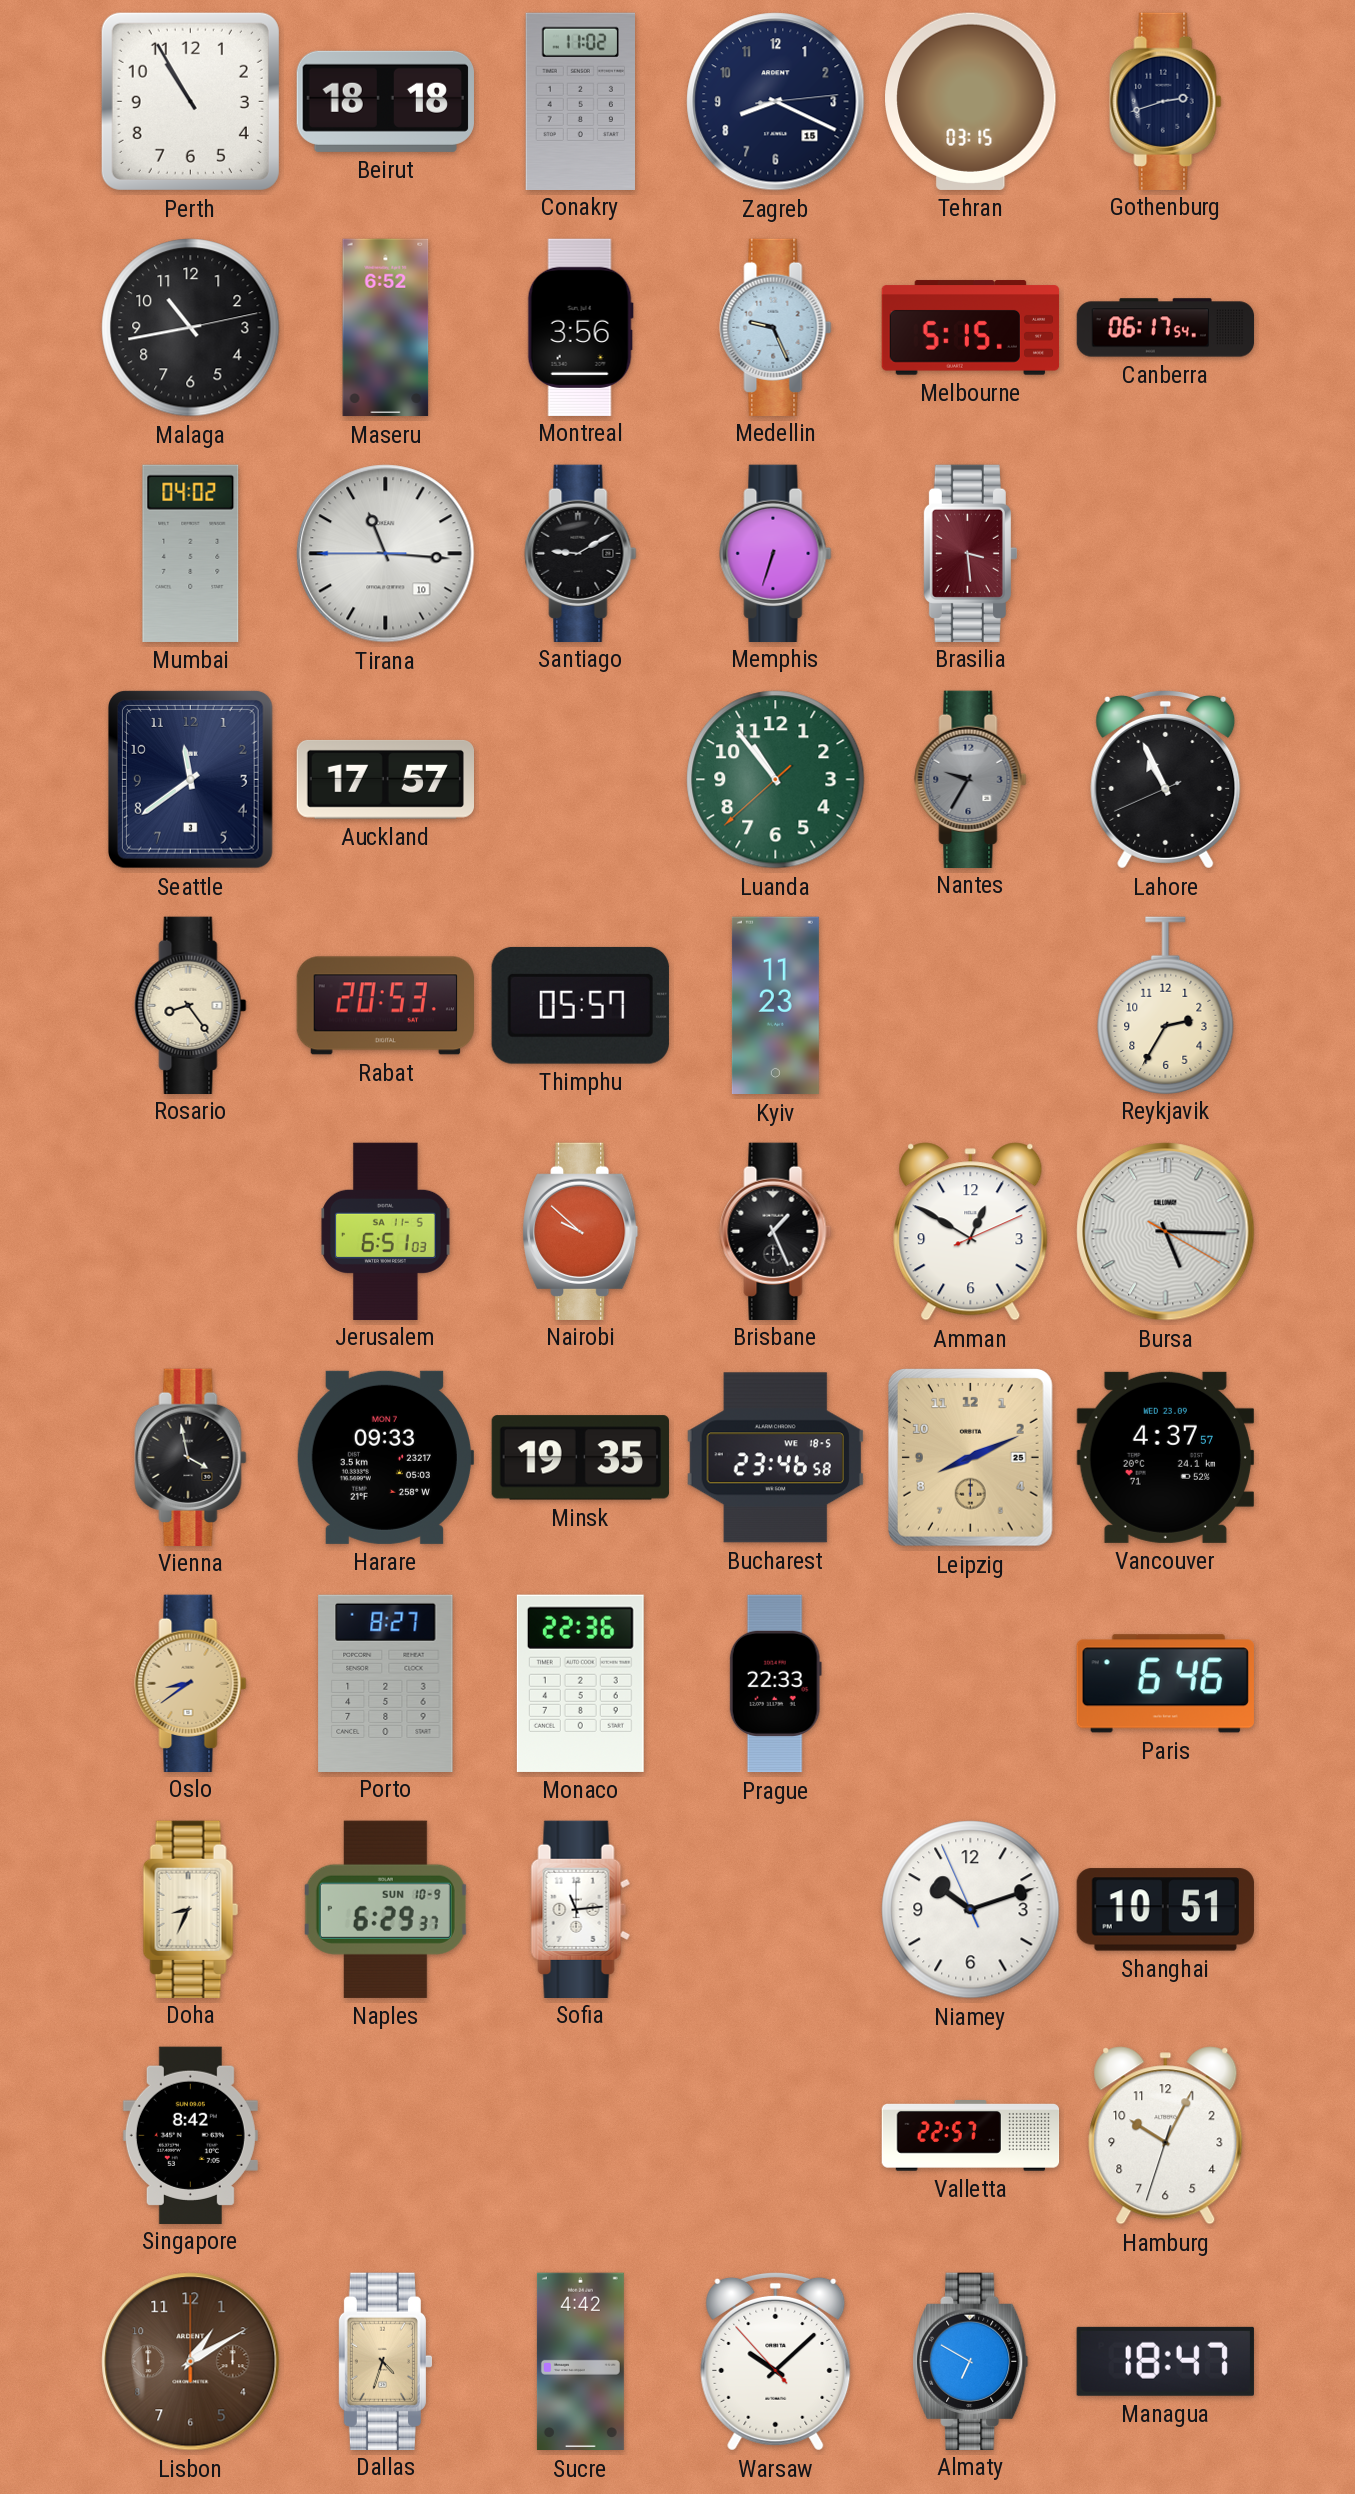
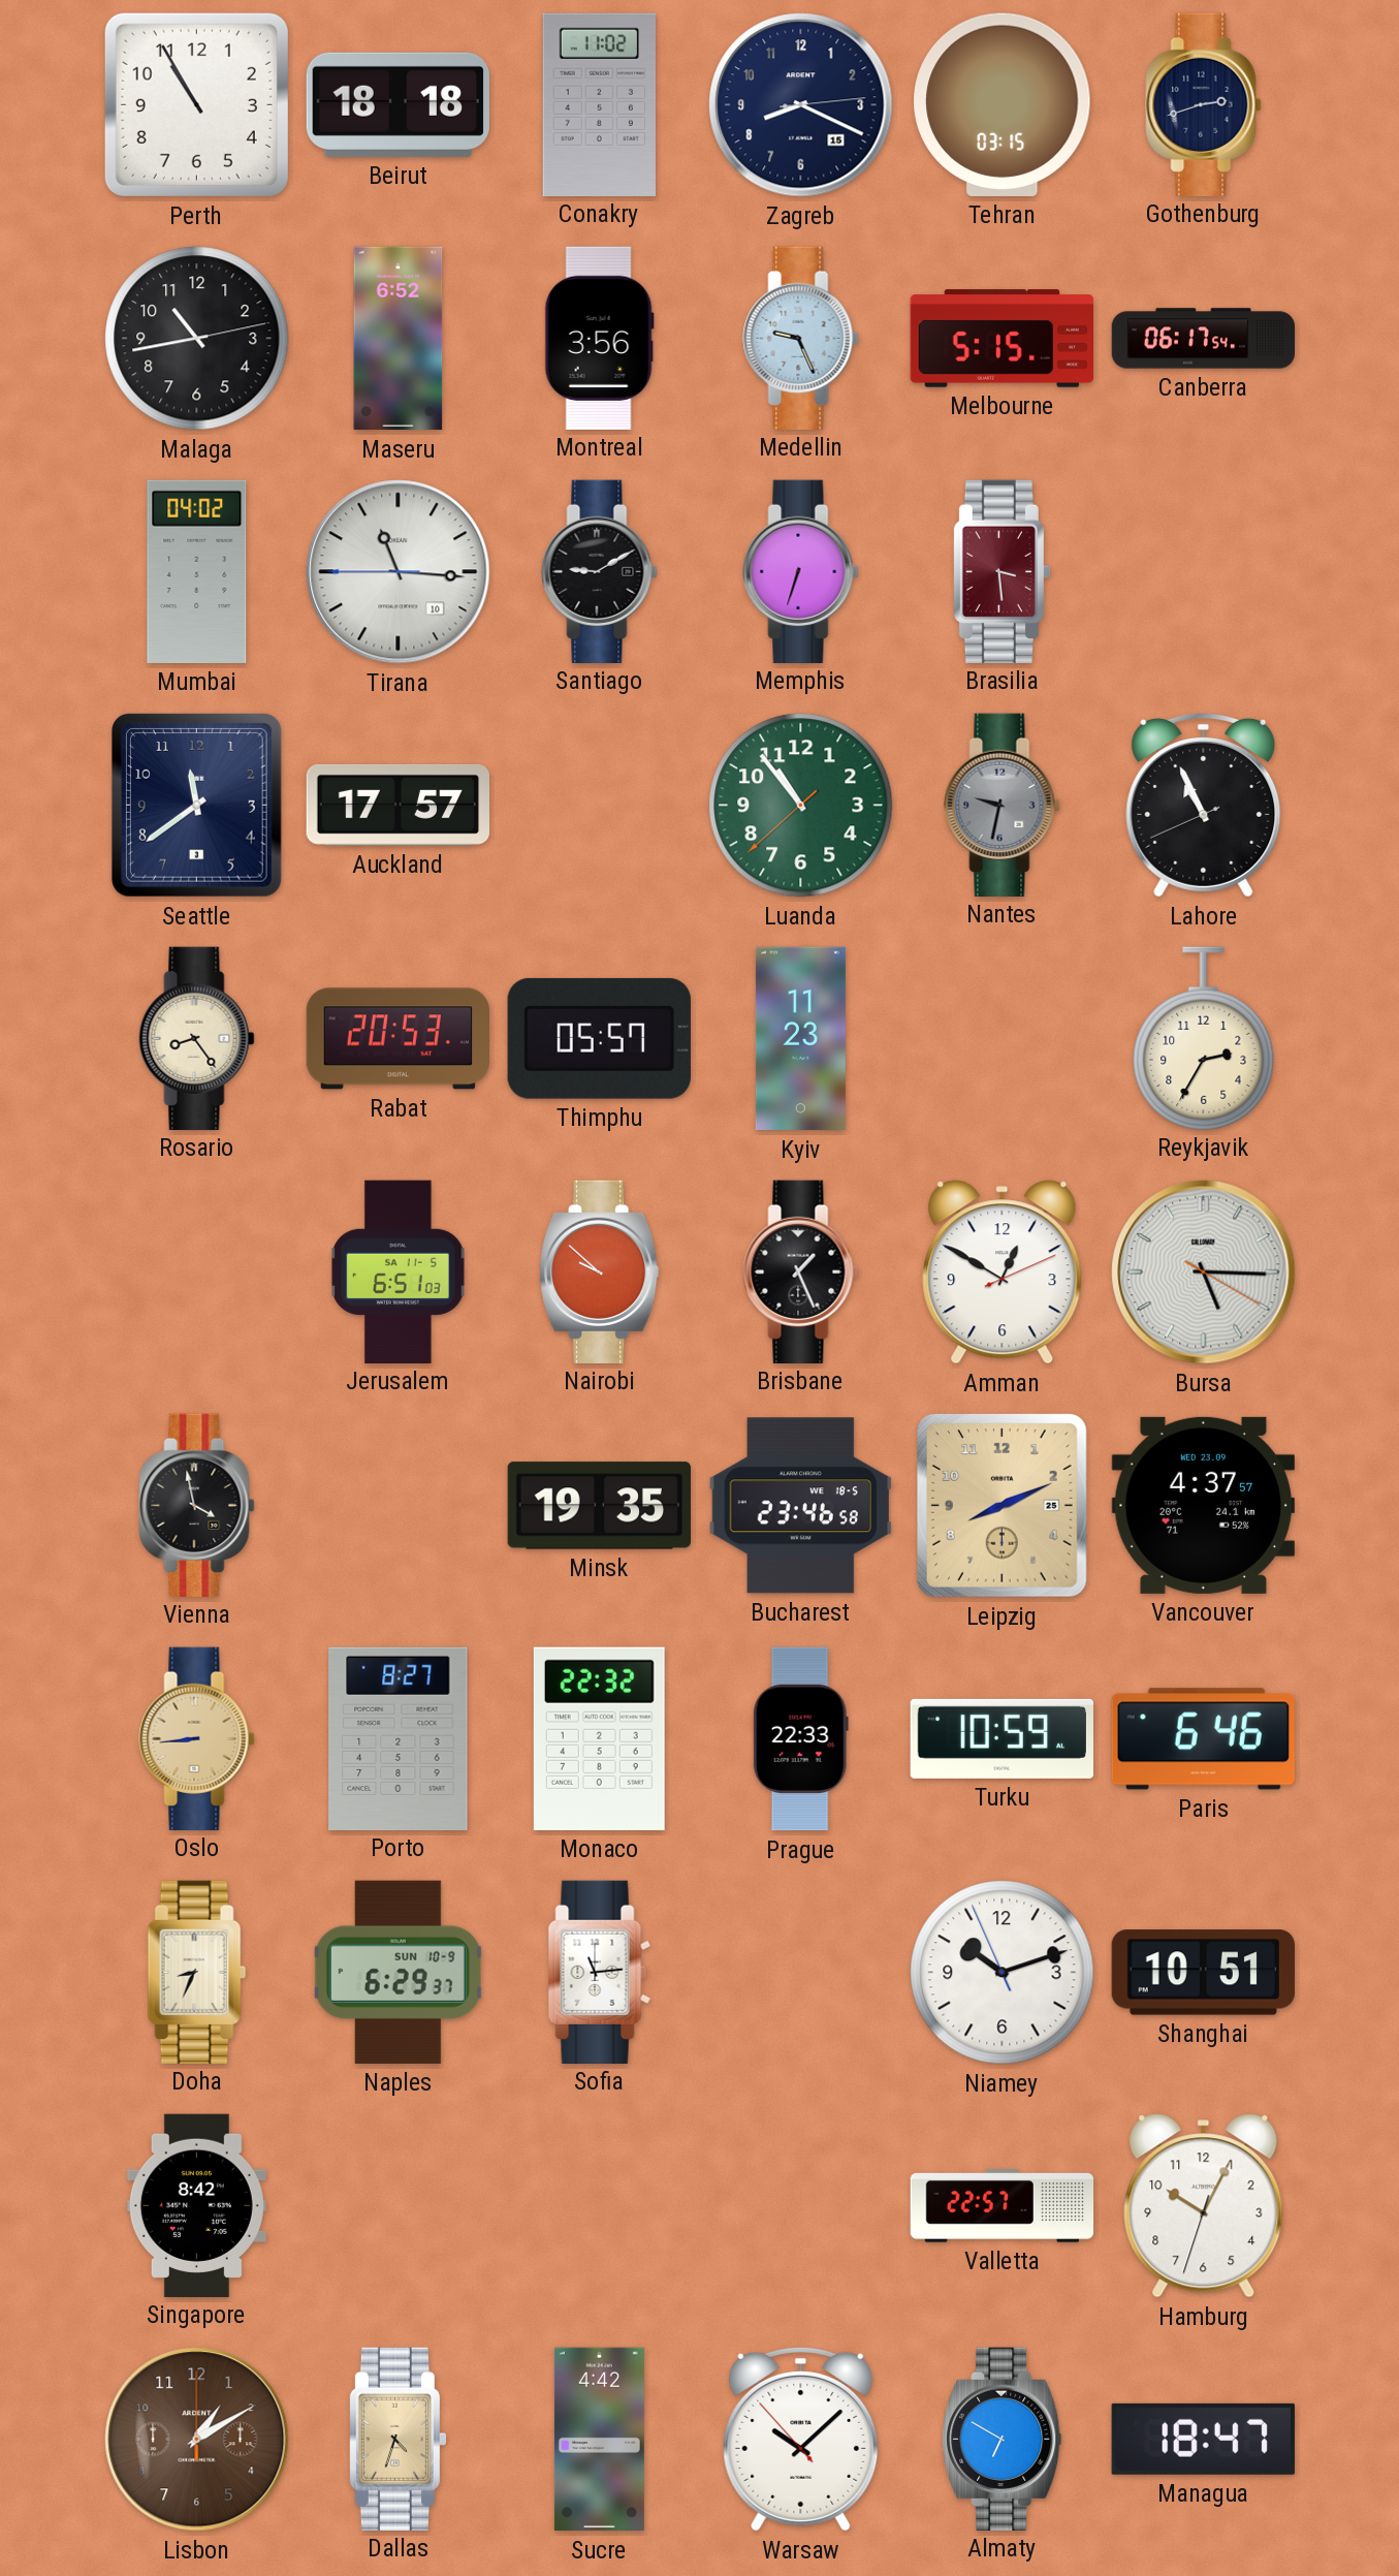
Nantes: 9:35 -> 9:32
Harare: 09:33 -> none
Oslo: 8:39 -> 8:44
Monaco: 22:36 -> 22:32
Turku: none -> 10:59
